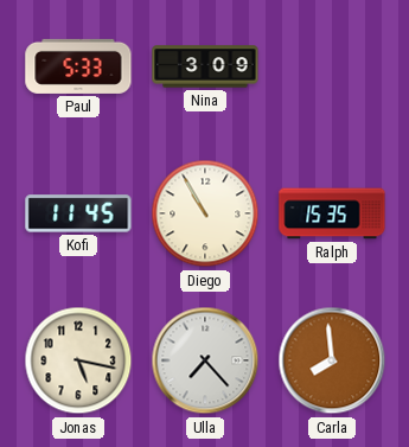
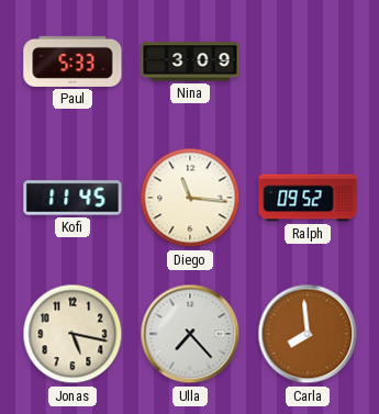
Diego: 10:55 -> 11:16
Ralph: 15:35 -> 09:52
